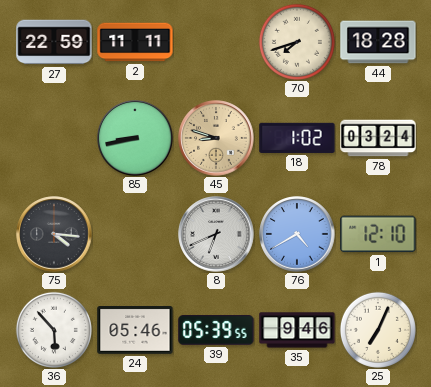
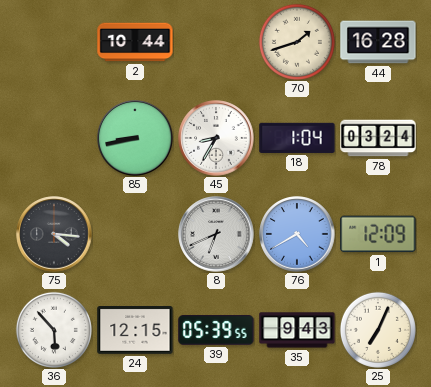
27: 22:59 -> none
2: 11:11 -> 10:44
70: 7:42 -> 1:42
44: 18:28 -> 16:28
45: 8:48 -> 8:35
45 dial: champagne -> white
18: 1:02 -> 1:04
1: 12:10 -> 12:09
24: 05:46 -> 12:15
35: 9:46 -> 9:43
